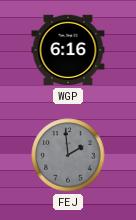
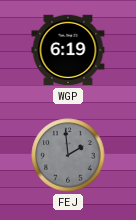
WGP: 6:16 -> 6:19
